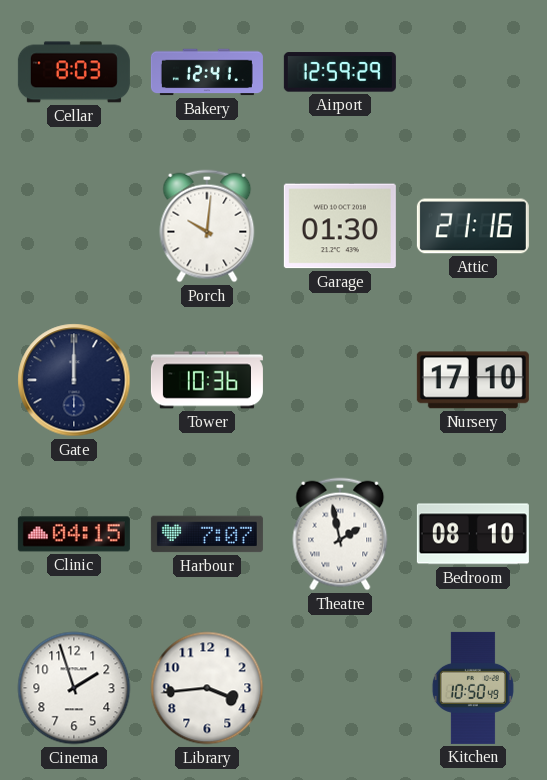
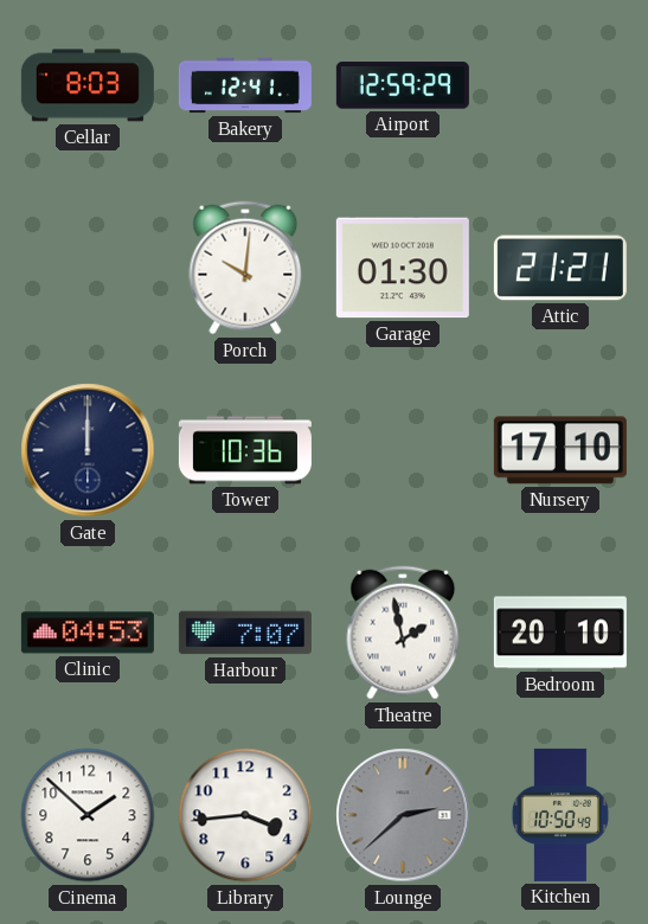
Attic: 21:16 -> 21:21
Clinic: 04:15 -> 04:53
Bedroom: 08:10 -> 20:10
Cinema: 1:57 -> 1:52
Lounge: none -> 2:38
